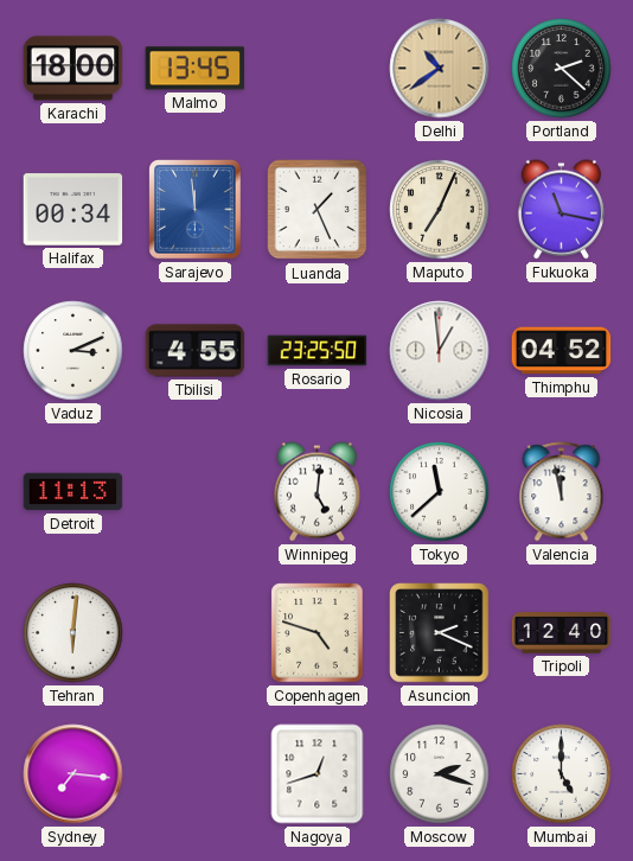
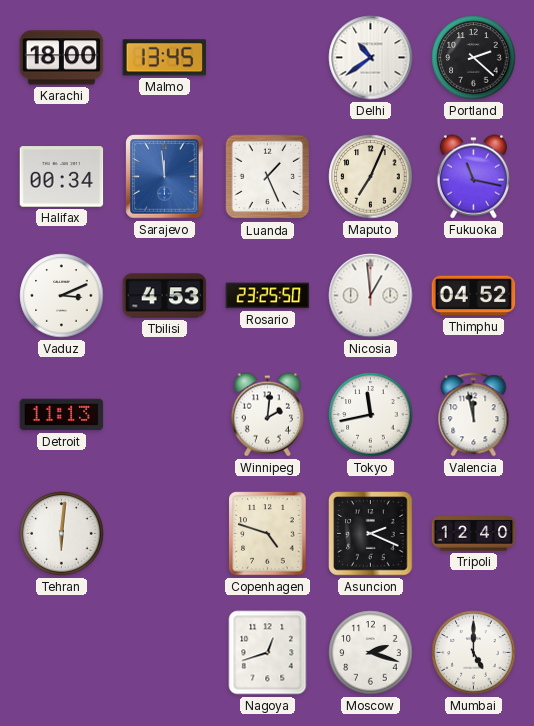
Delhi dial: champagne -> white
Tbilisi: 4:55 -> 4:53
Winnipeg: 5:01 -> 2:01
Tokyo: 11:38 -> 11:43
Sydney: 7:16 -> none
